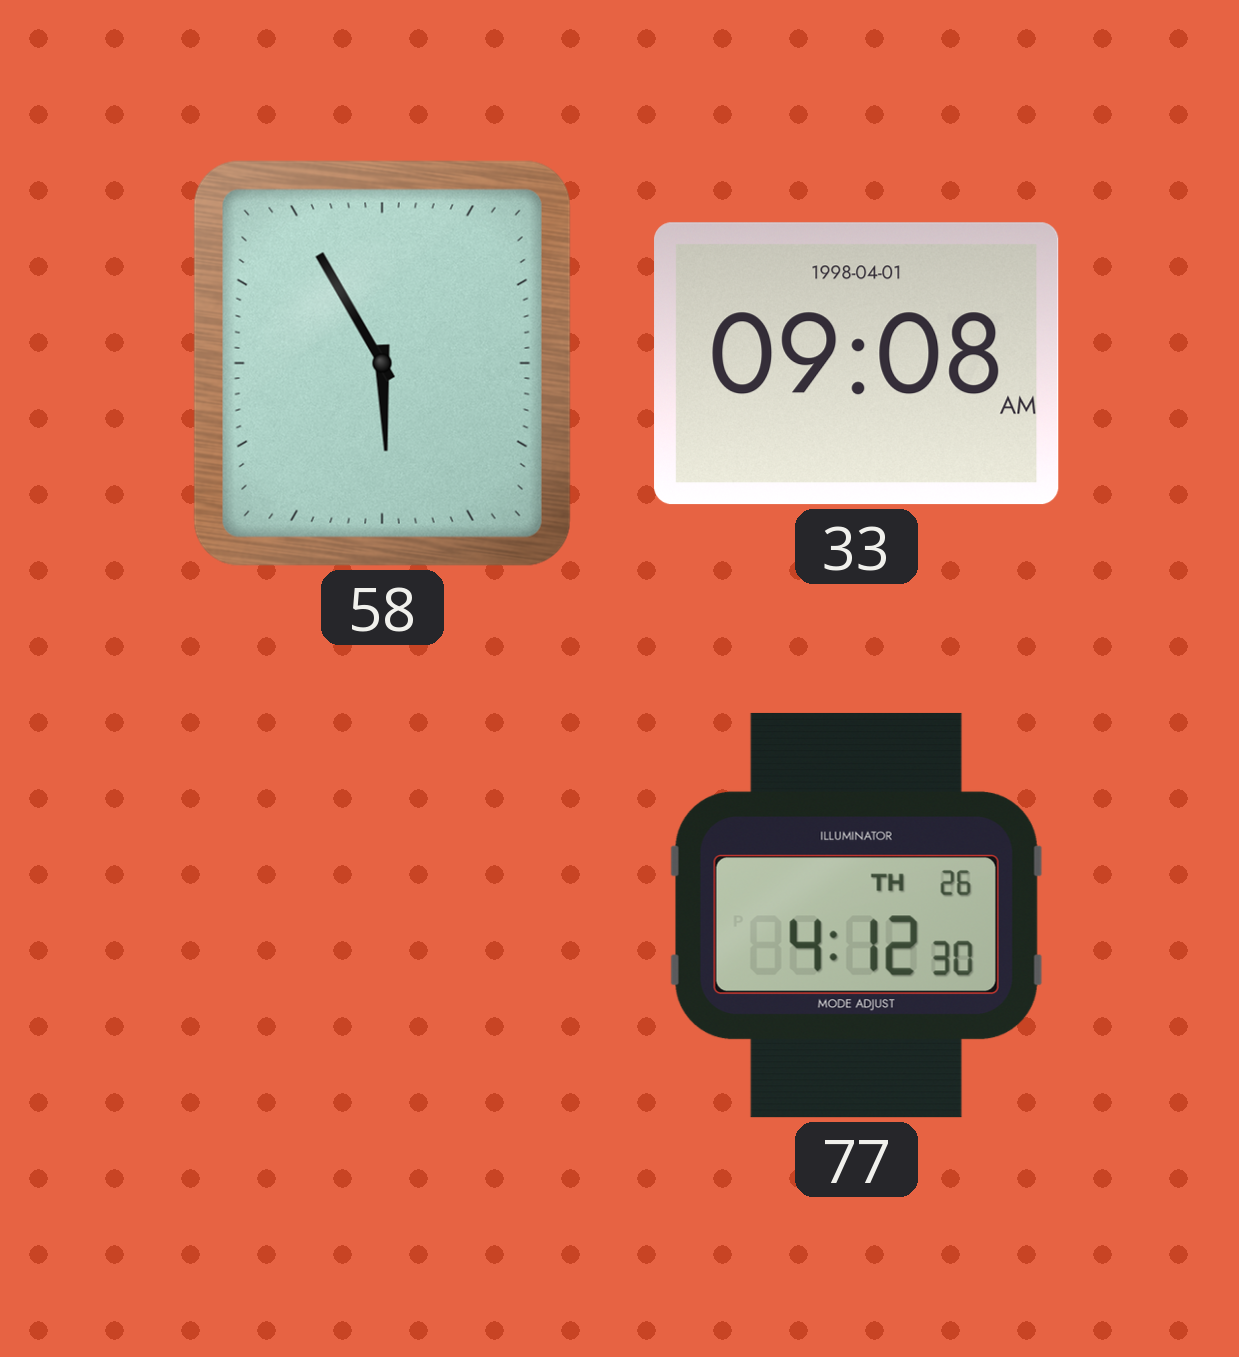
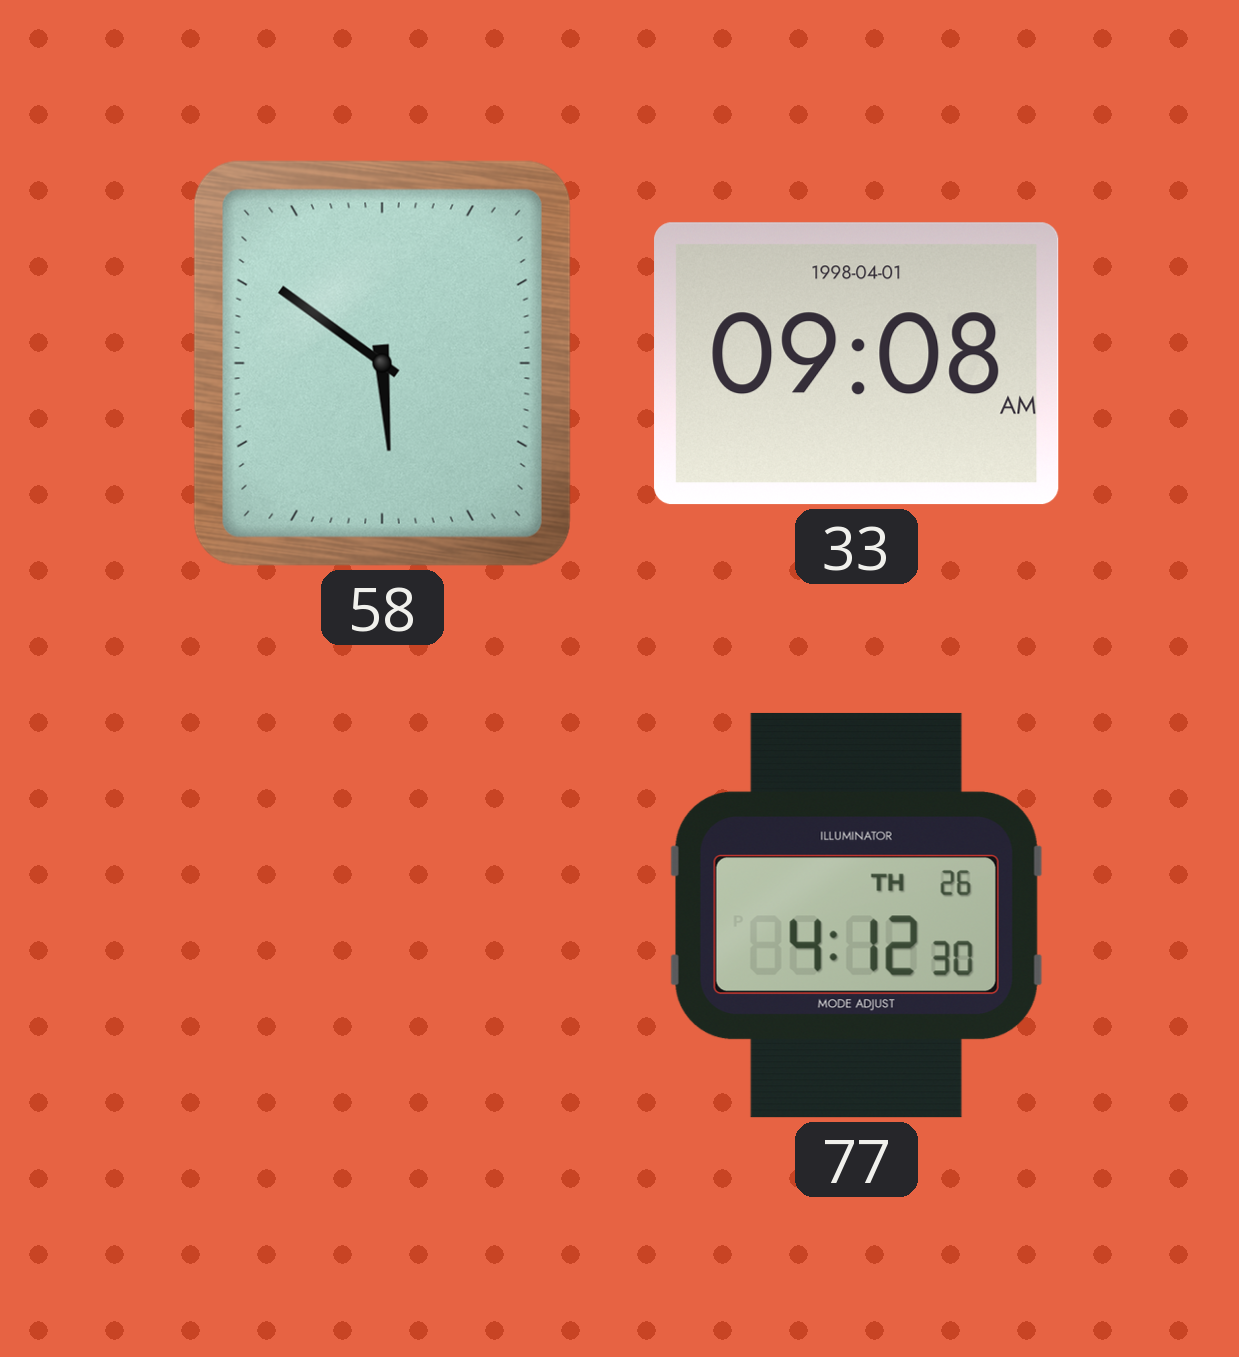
58: 5:55 -> 5:51
